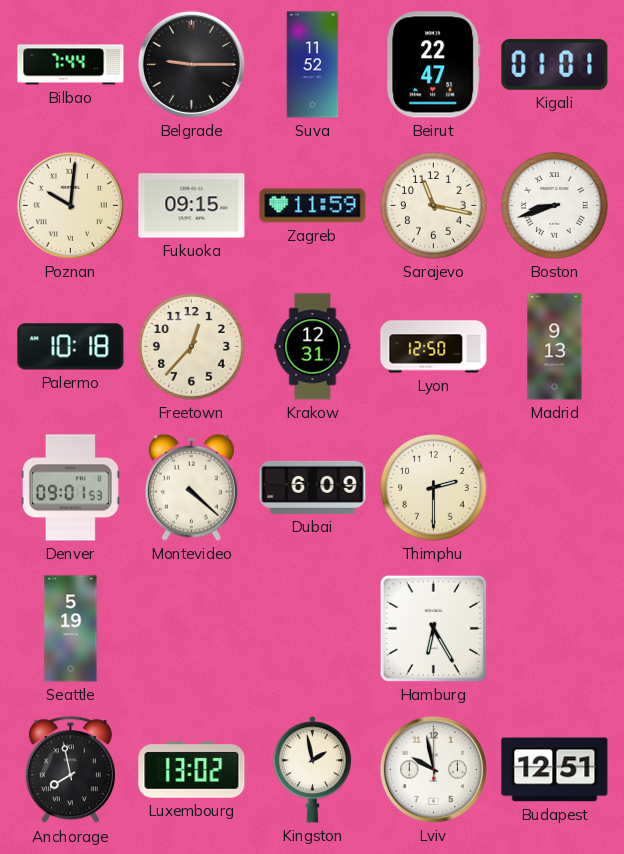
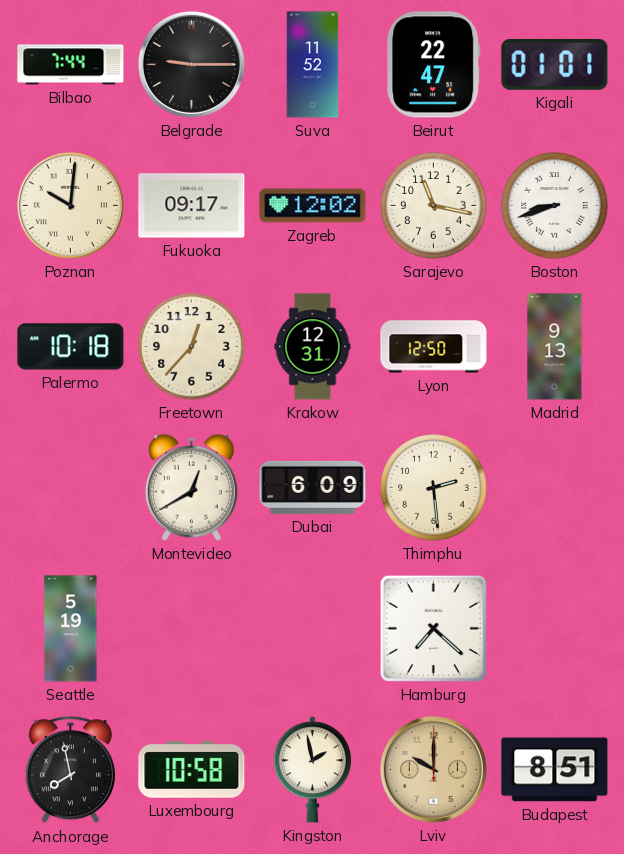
Fukuoka: 09:15 -> 09:17
Zagreb: 11:59 -> 12:02
Denver: 09:01 -> none
Montevideo: 4:22 -> 12:40
Thimphu: 2:30 -> 2:29
Hamburg: 6:25 -> 7:22
Luxembourg: 13:02 -> 10:58
Lviv: 9:58 -> 10:00
Lviv dial: white -> champagne
Budapest: 12:51 -> 8:51
